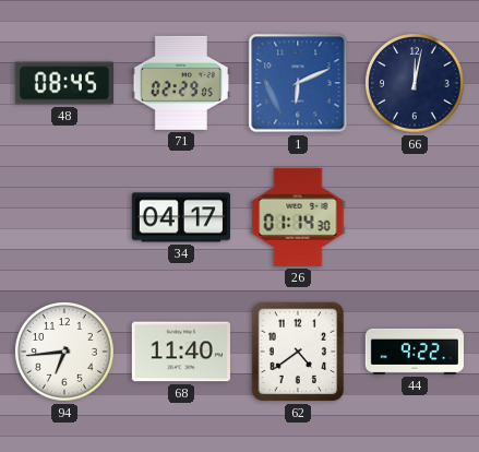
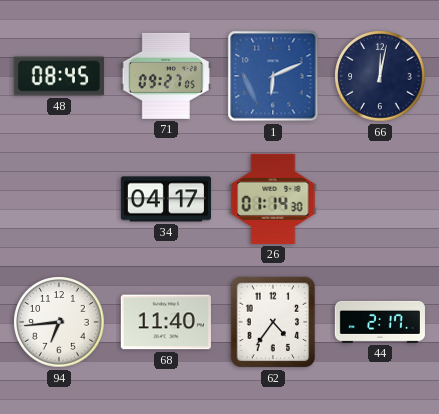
71: 02:29 -> 09:27
62: 4:39 -> 4:36
44: 9:22 -> 2:17
